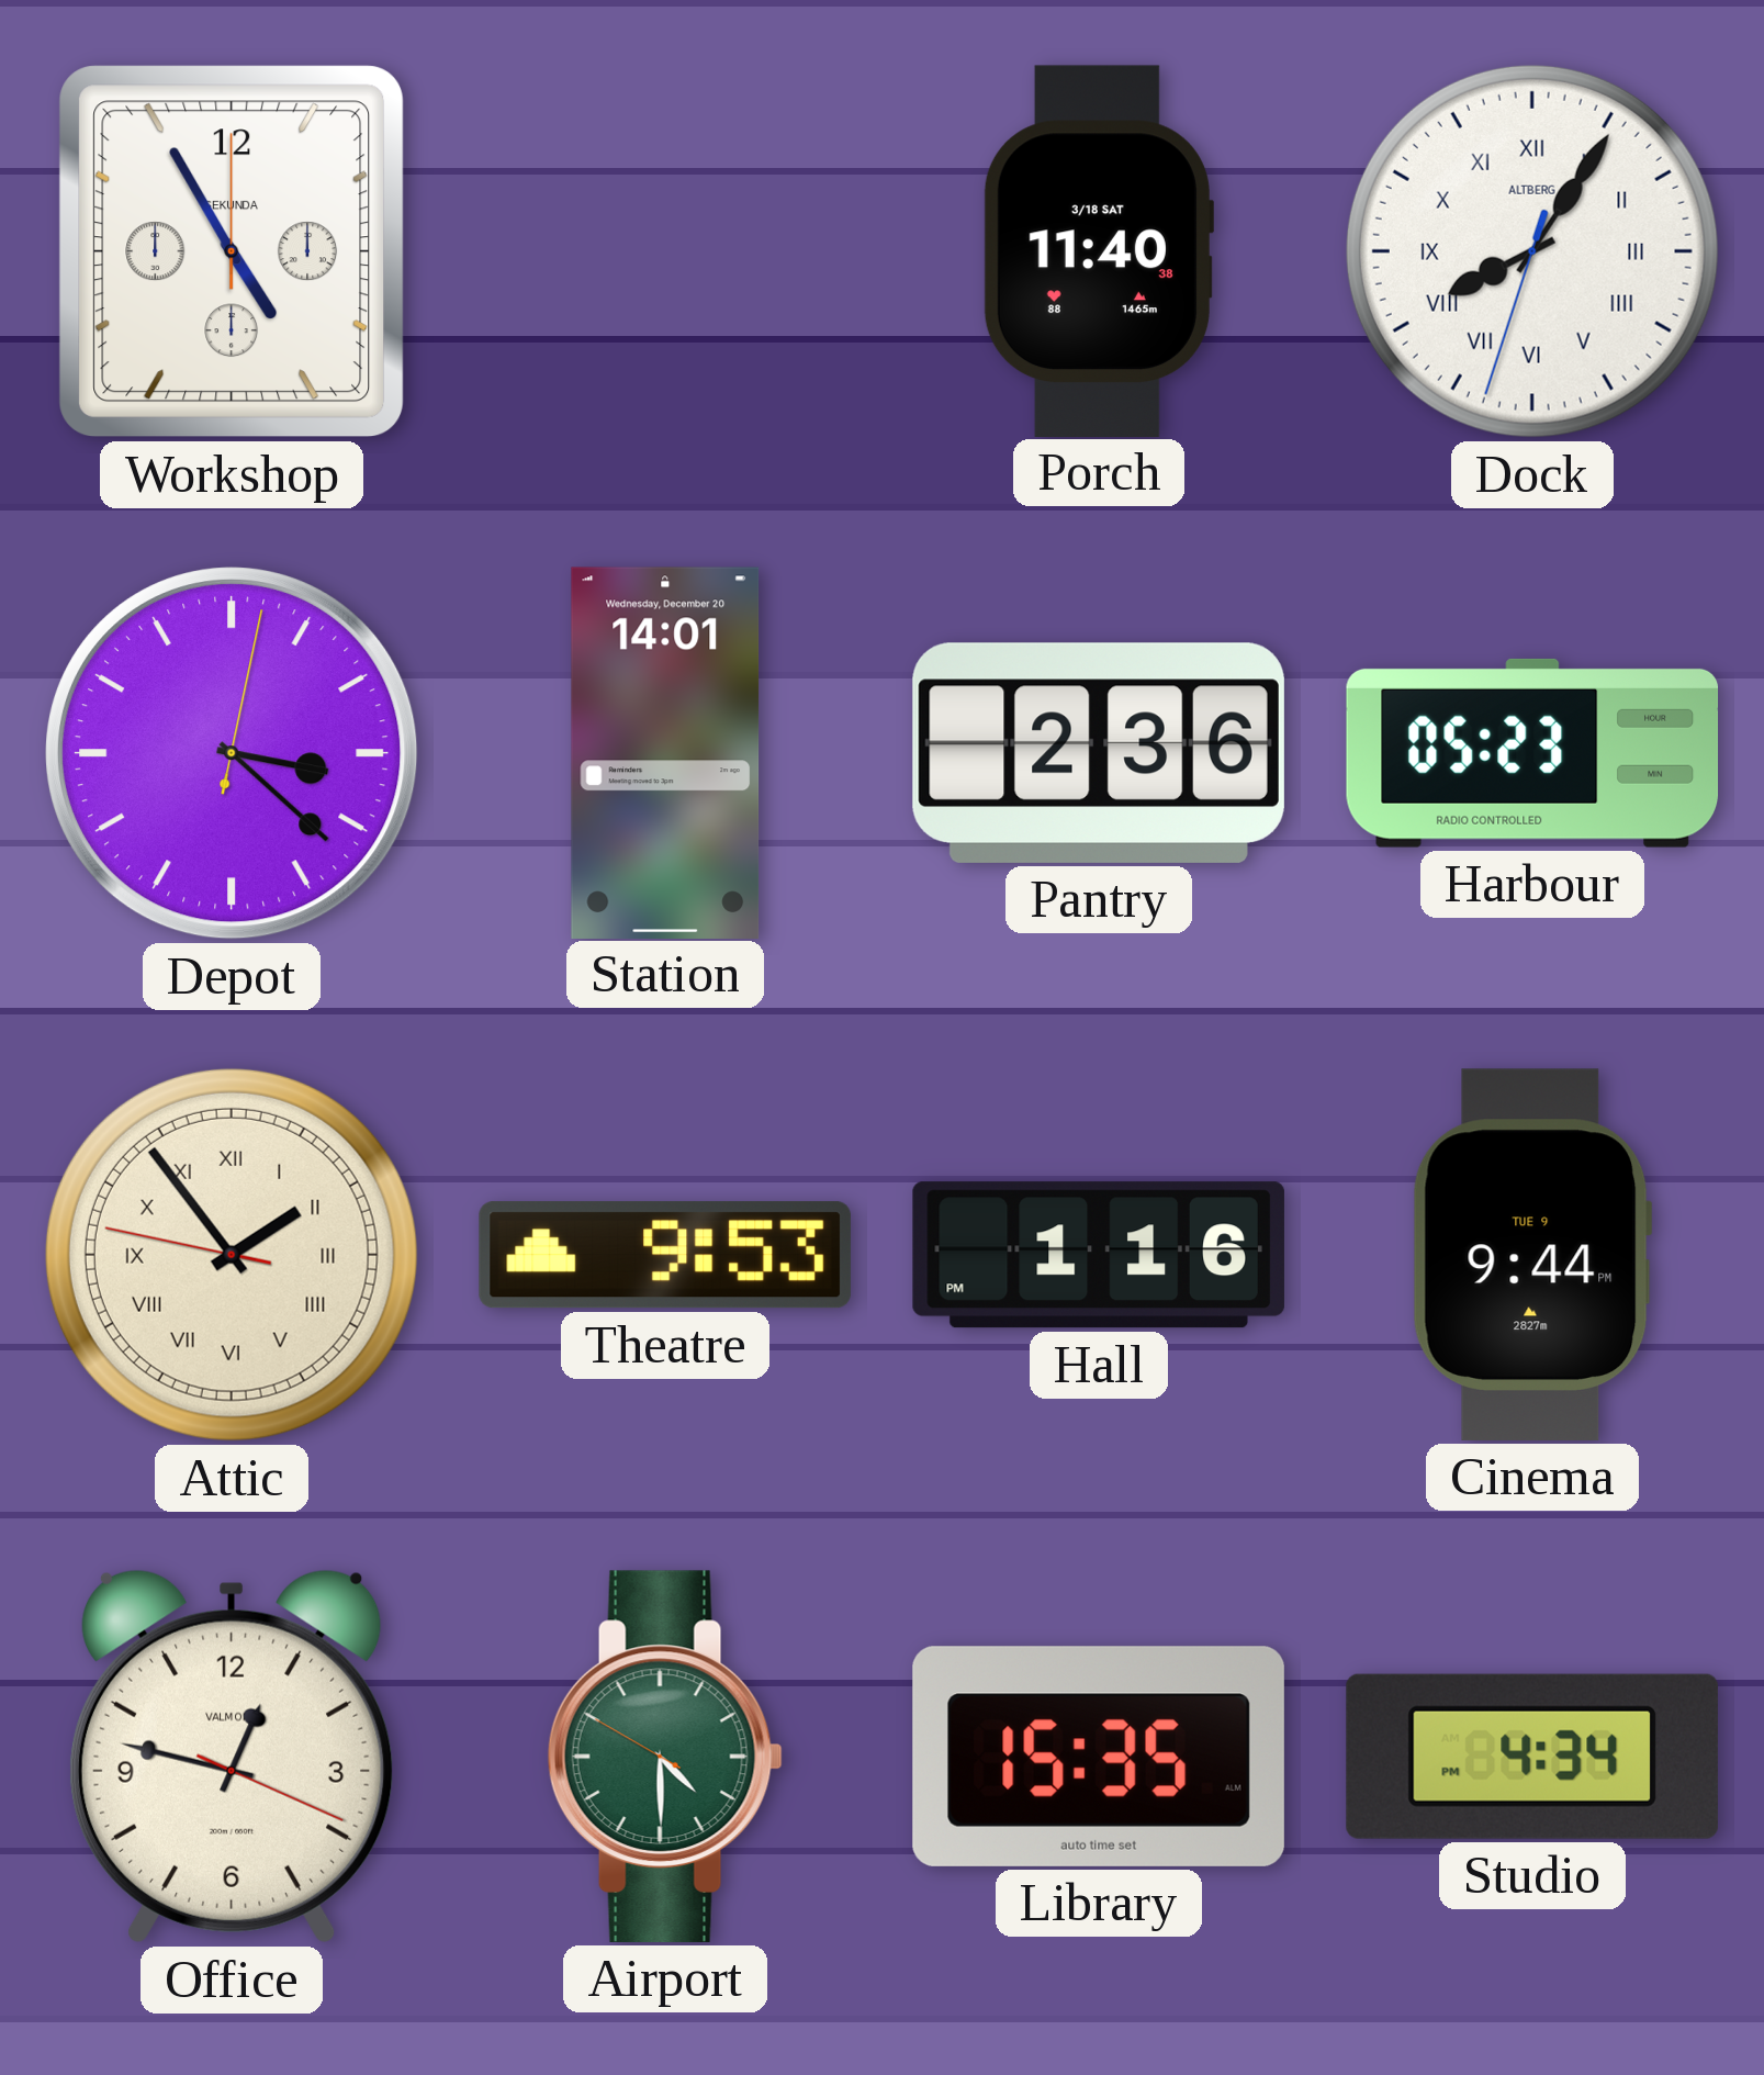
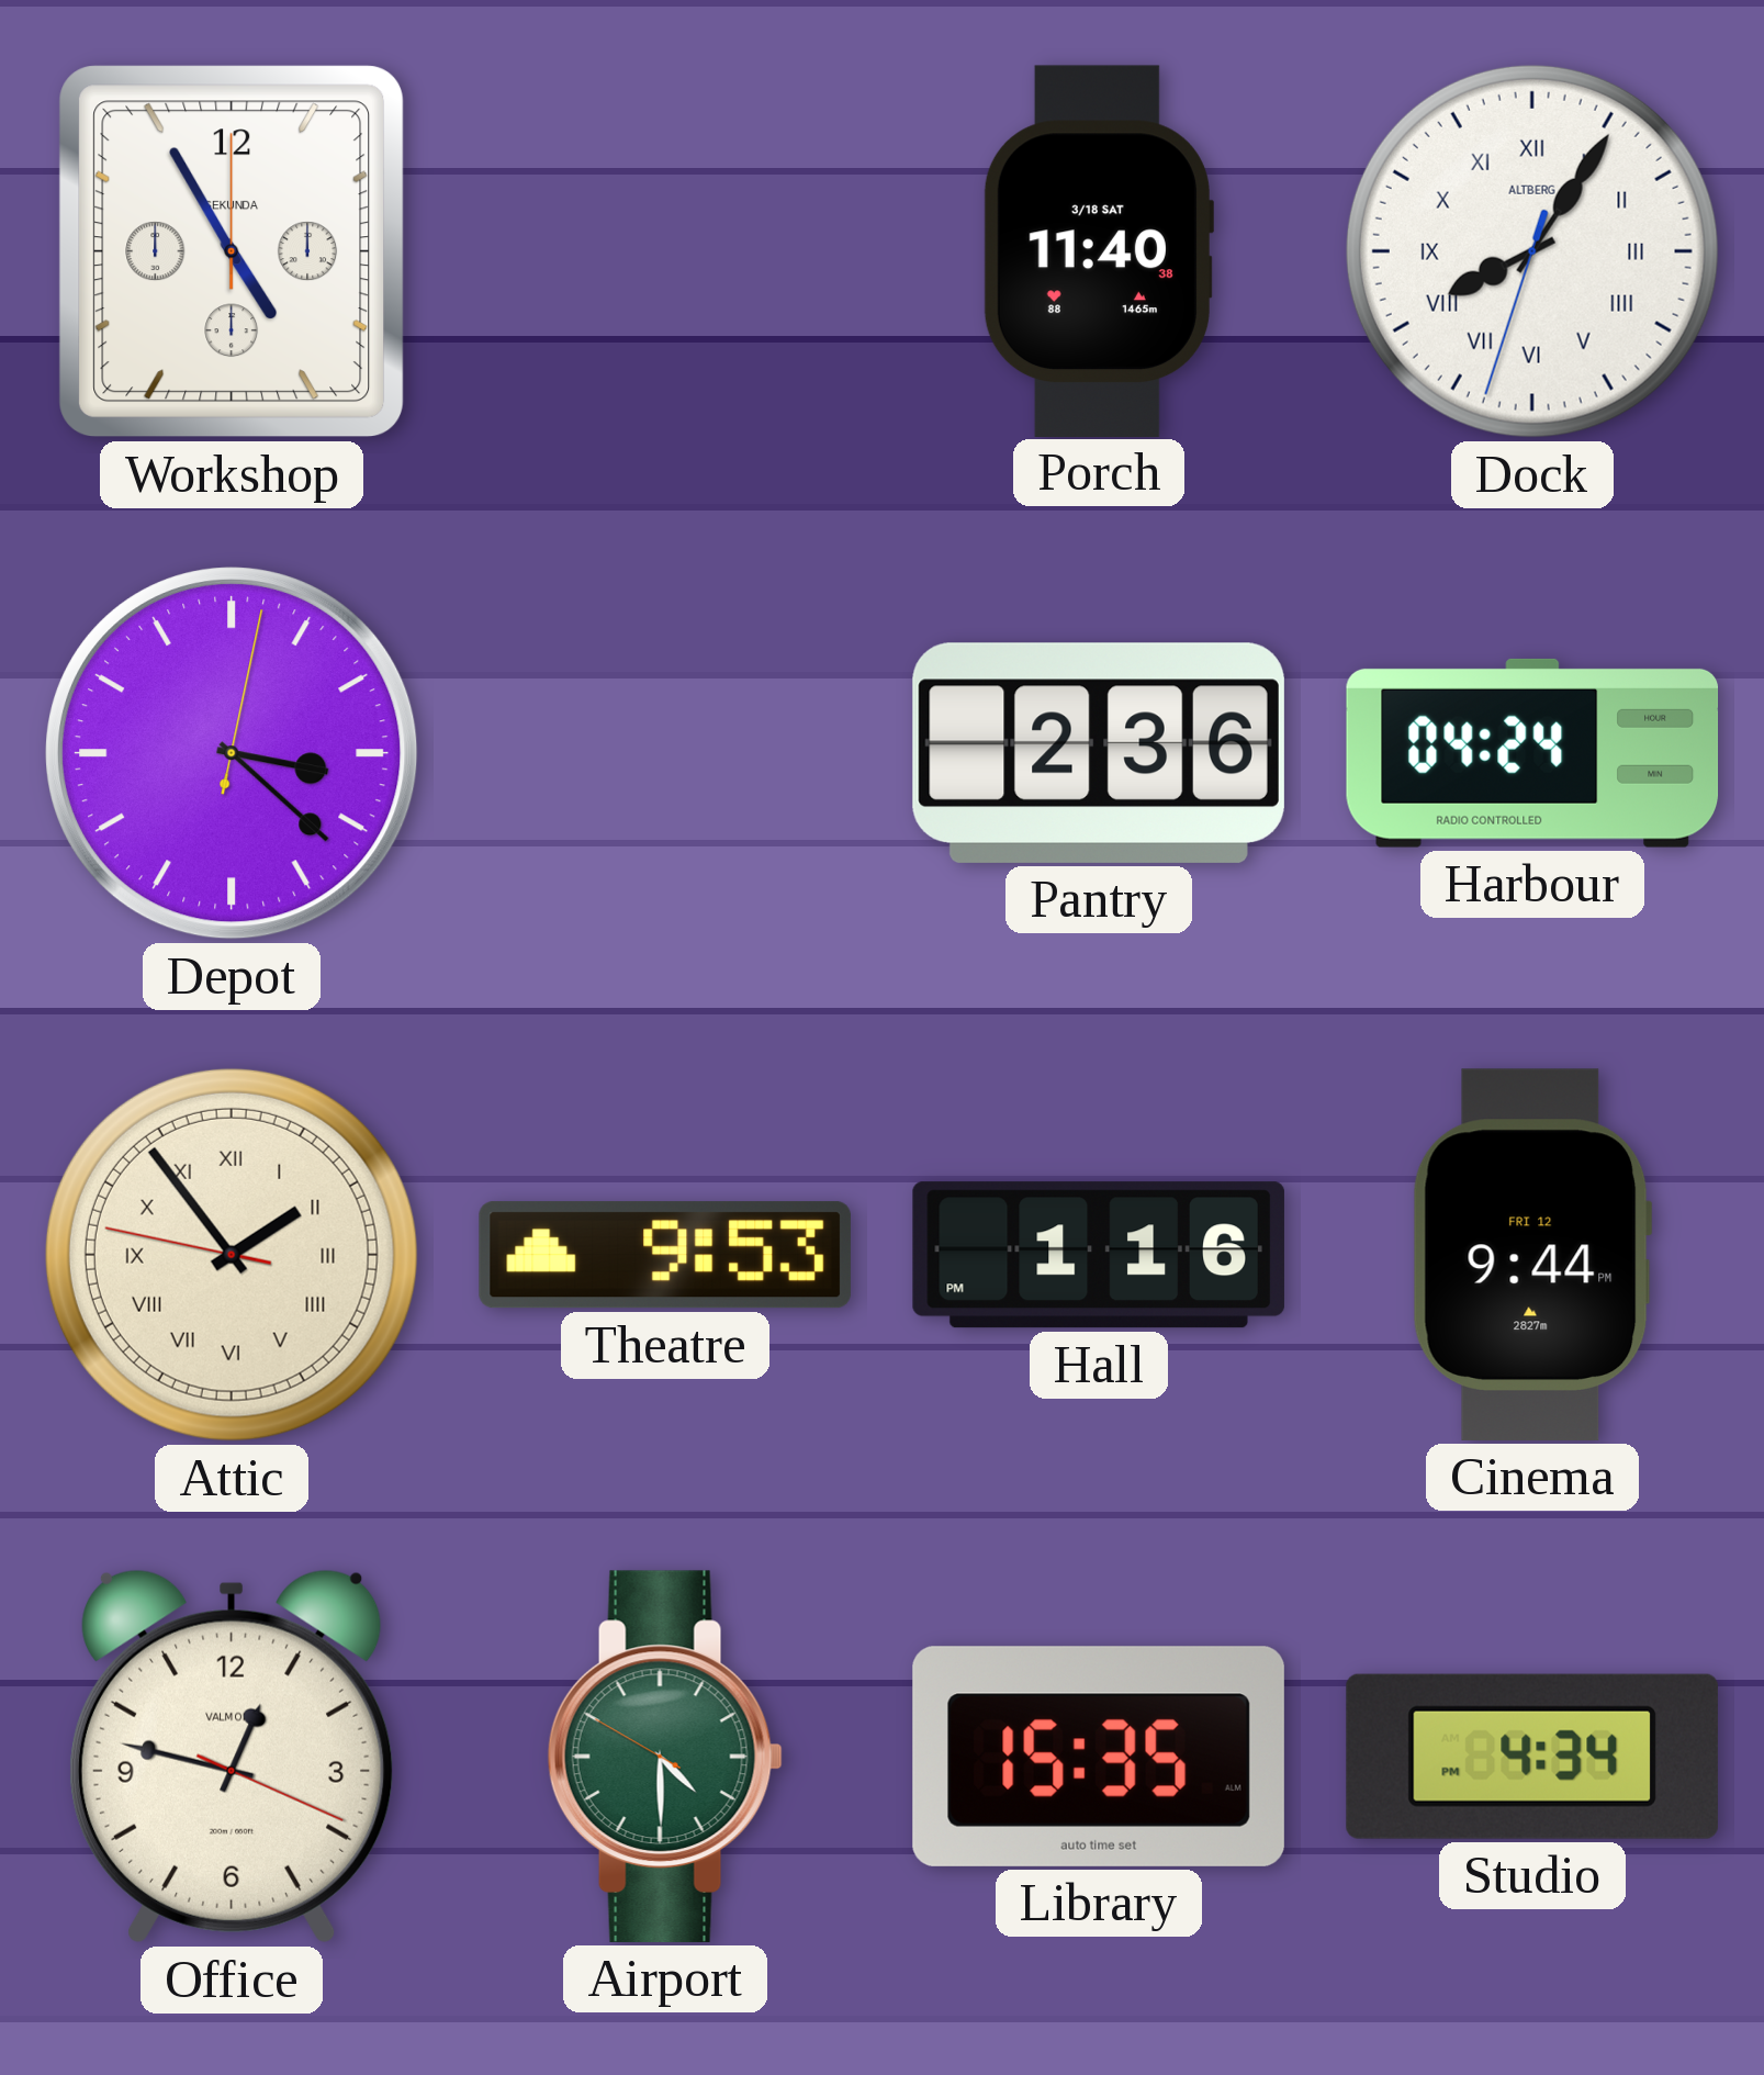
Station: 14:01 -> none
Harbour: 05:23 -> 04:24
Cinema date: TUE 9 -> FRI 12
